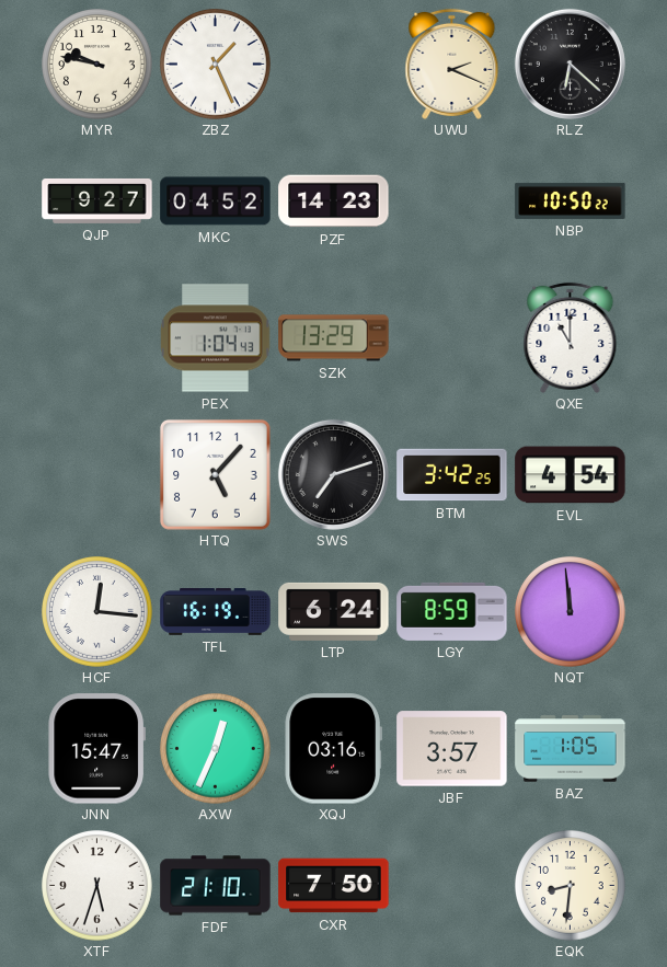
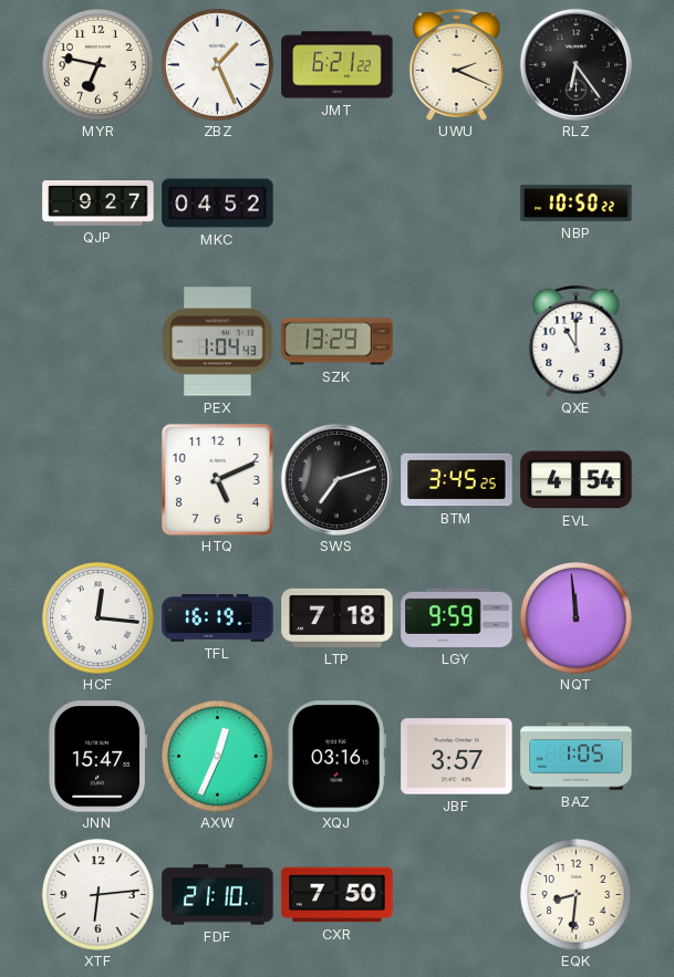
MYR: 9:47 -> 6:47
JMT: none -> 6:21
RLZ: 6:22 -> 6:24
PZF: 14:23 -> none
HTQ: 5:07 -> 5:11
BTM: 3:42 -> 3:45
LTP: 6:24 -> 7:18
LGY: 8:59 -> 9:59
XTF: 5:33 -> 6:14
